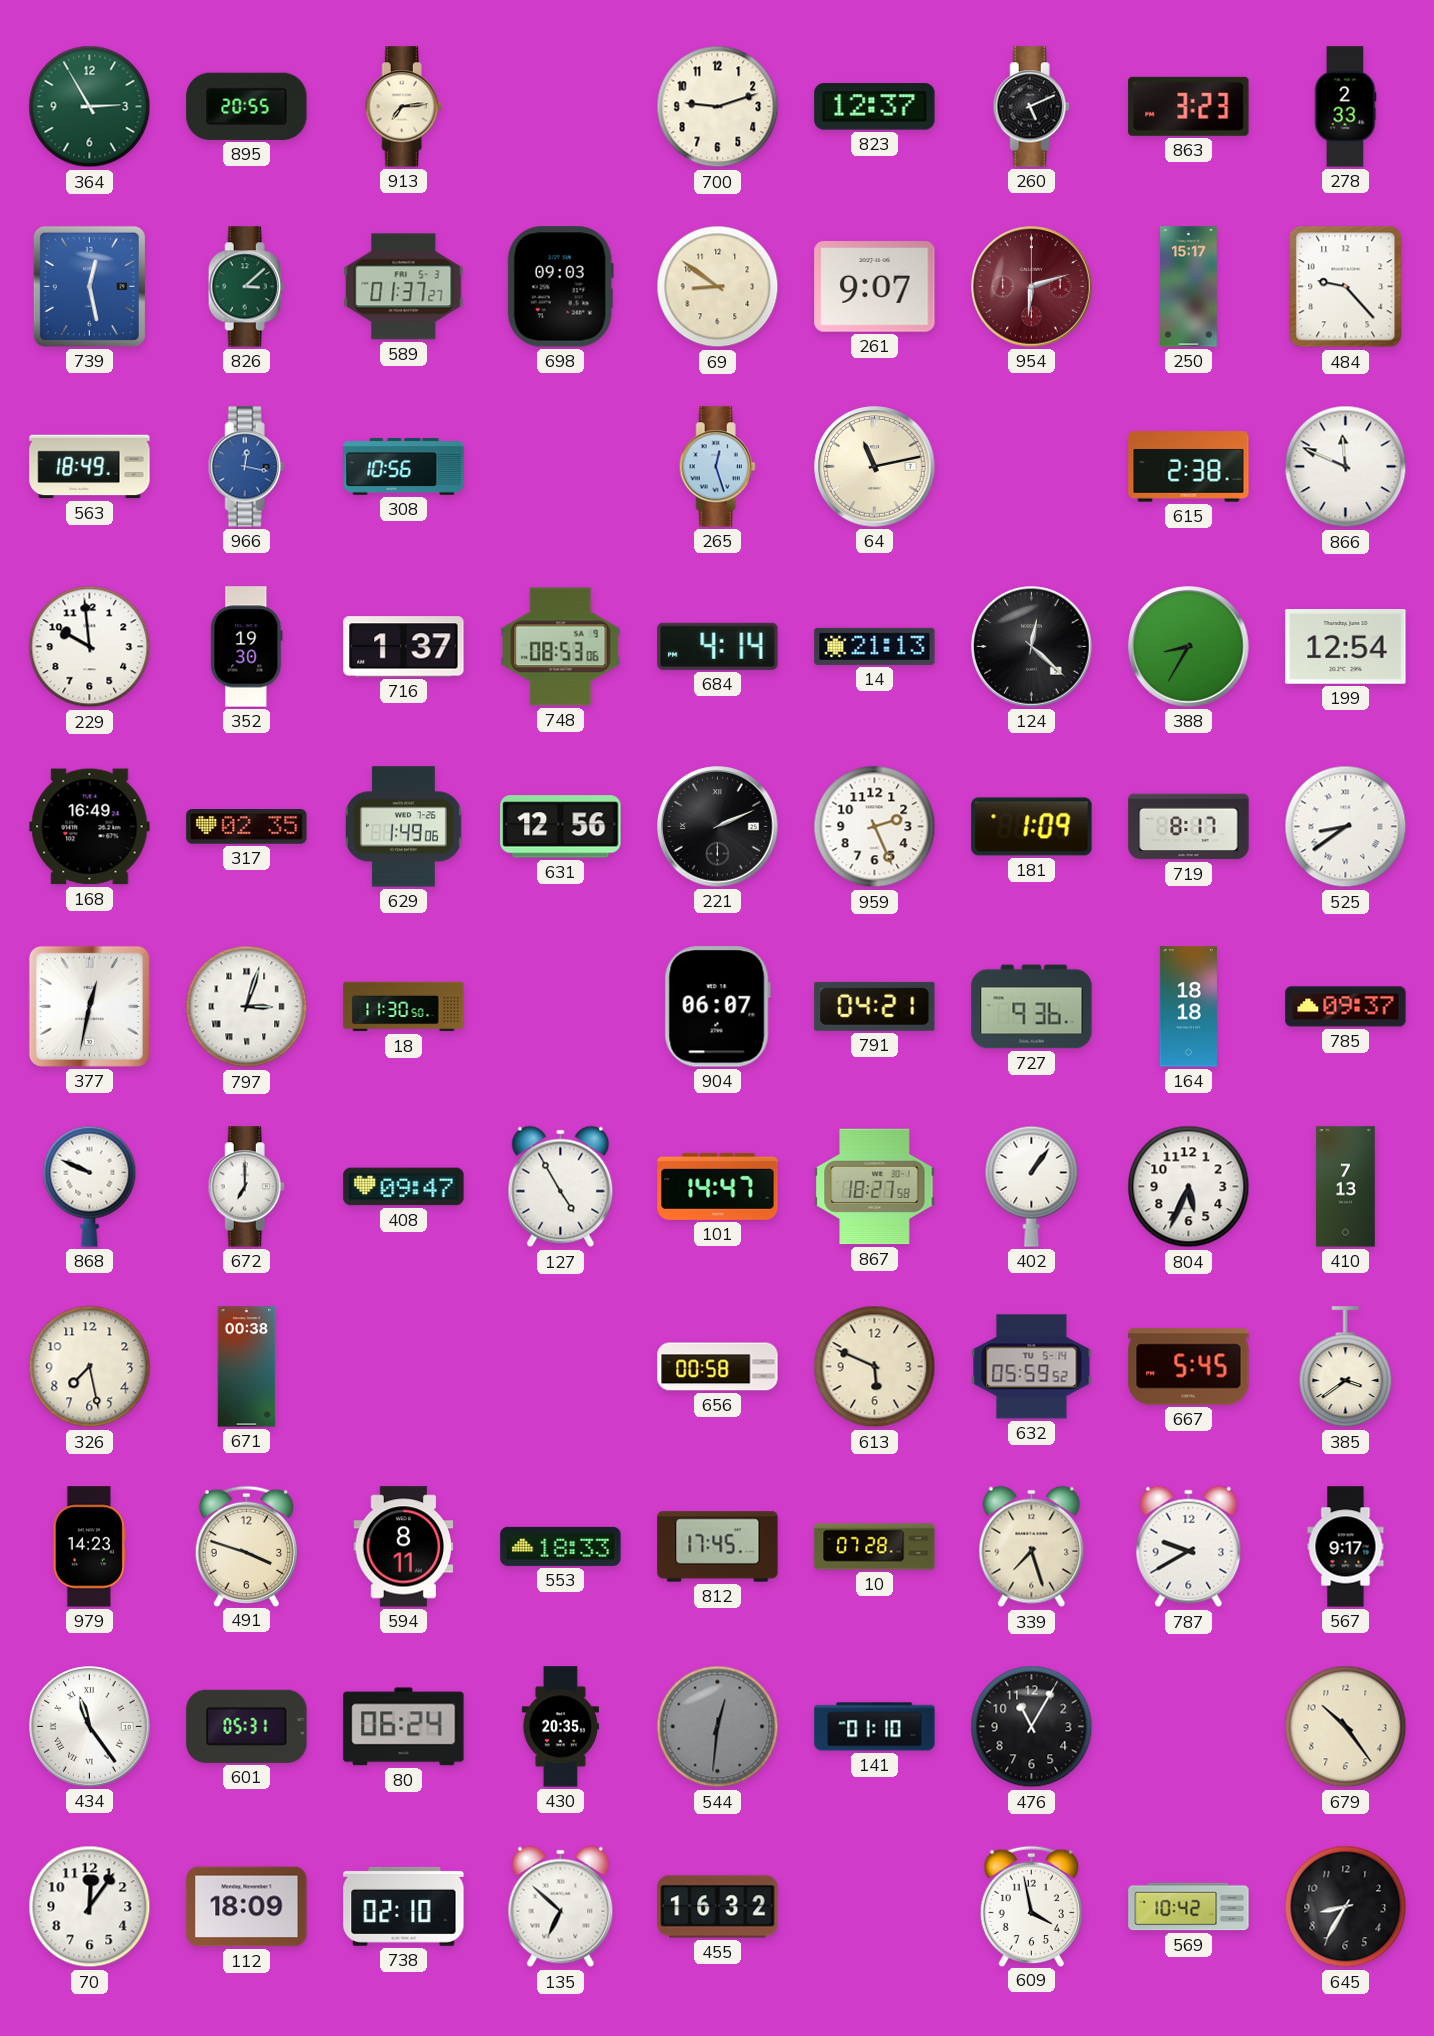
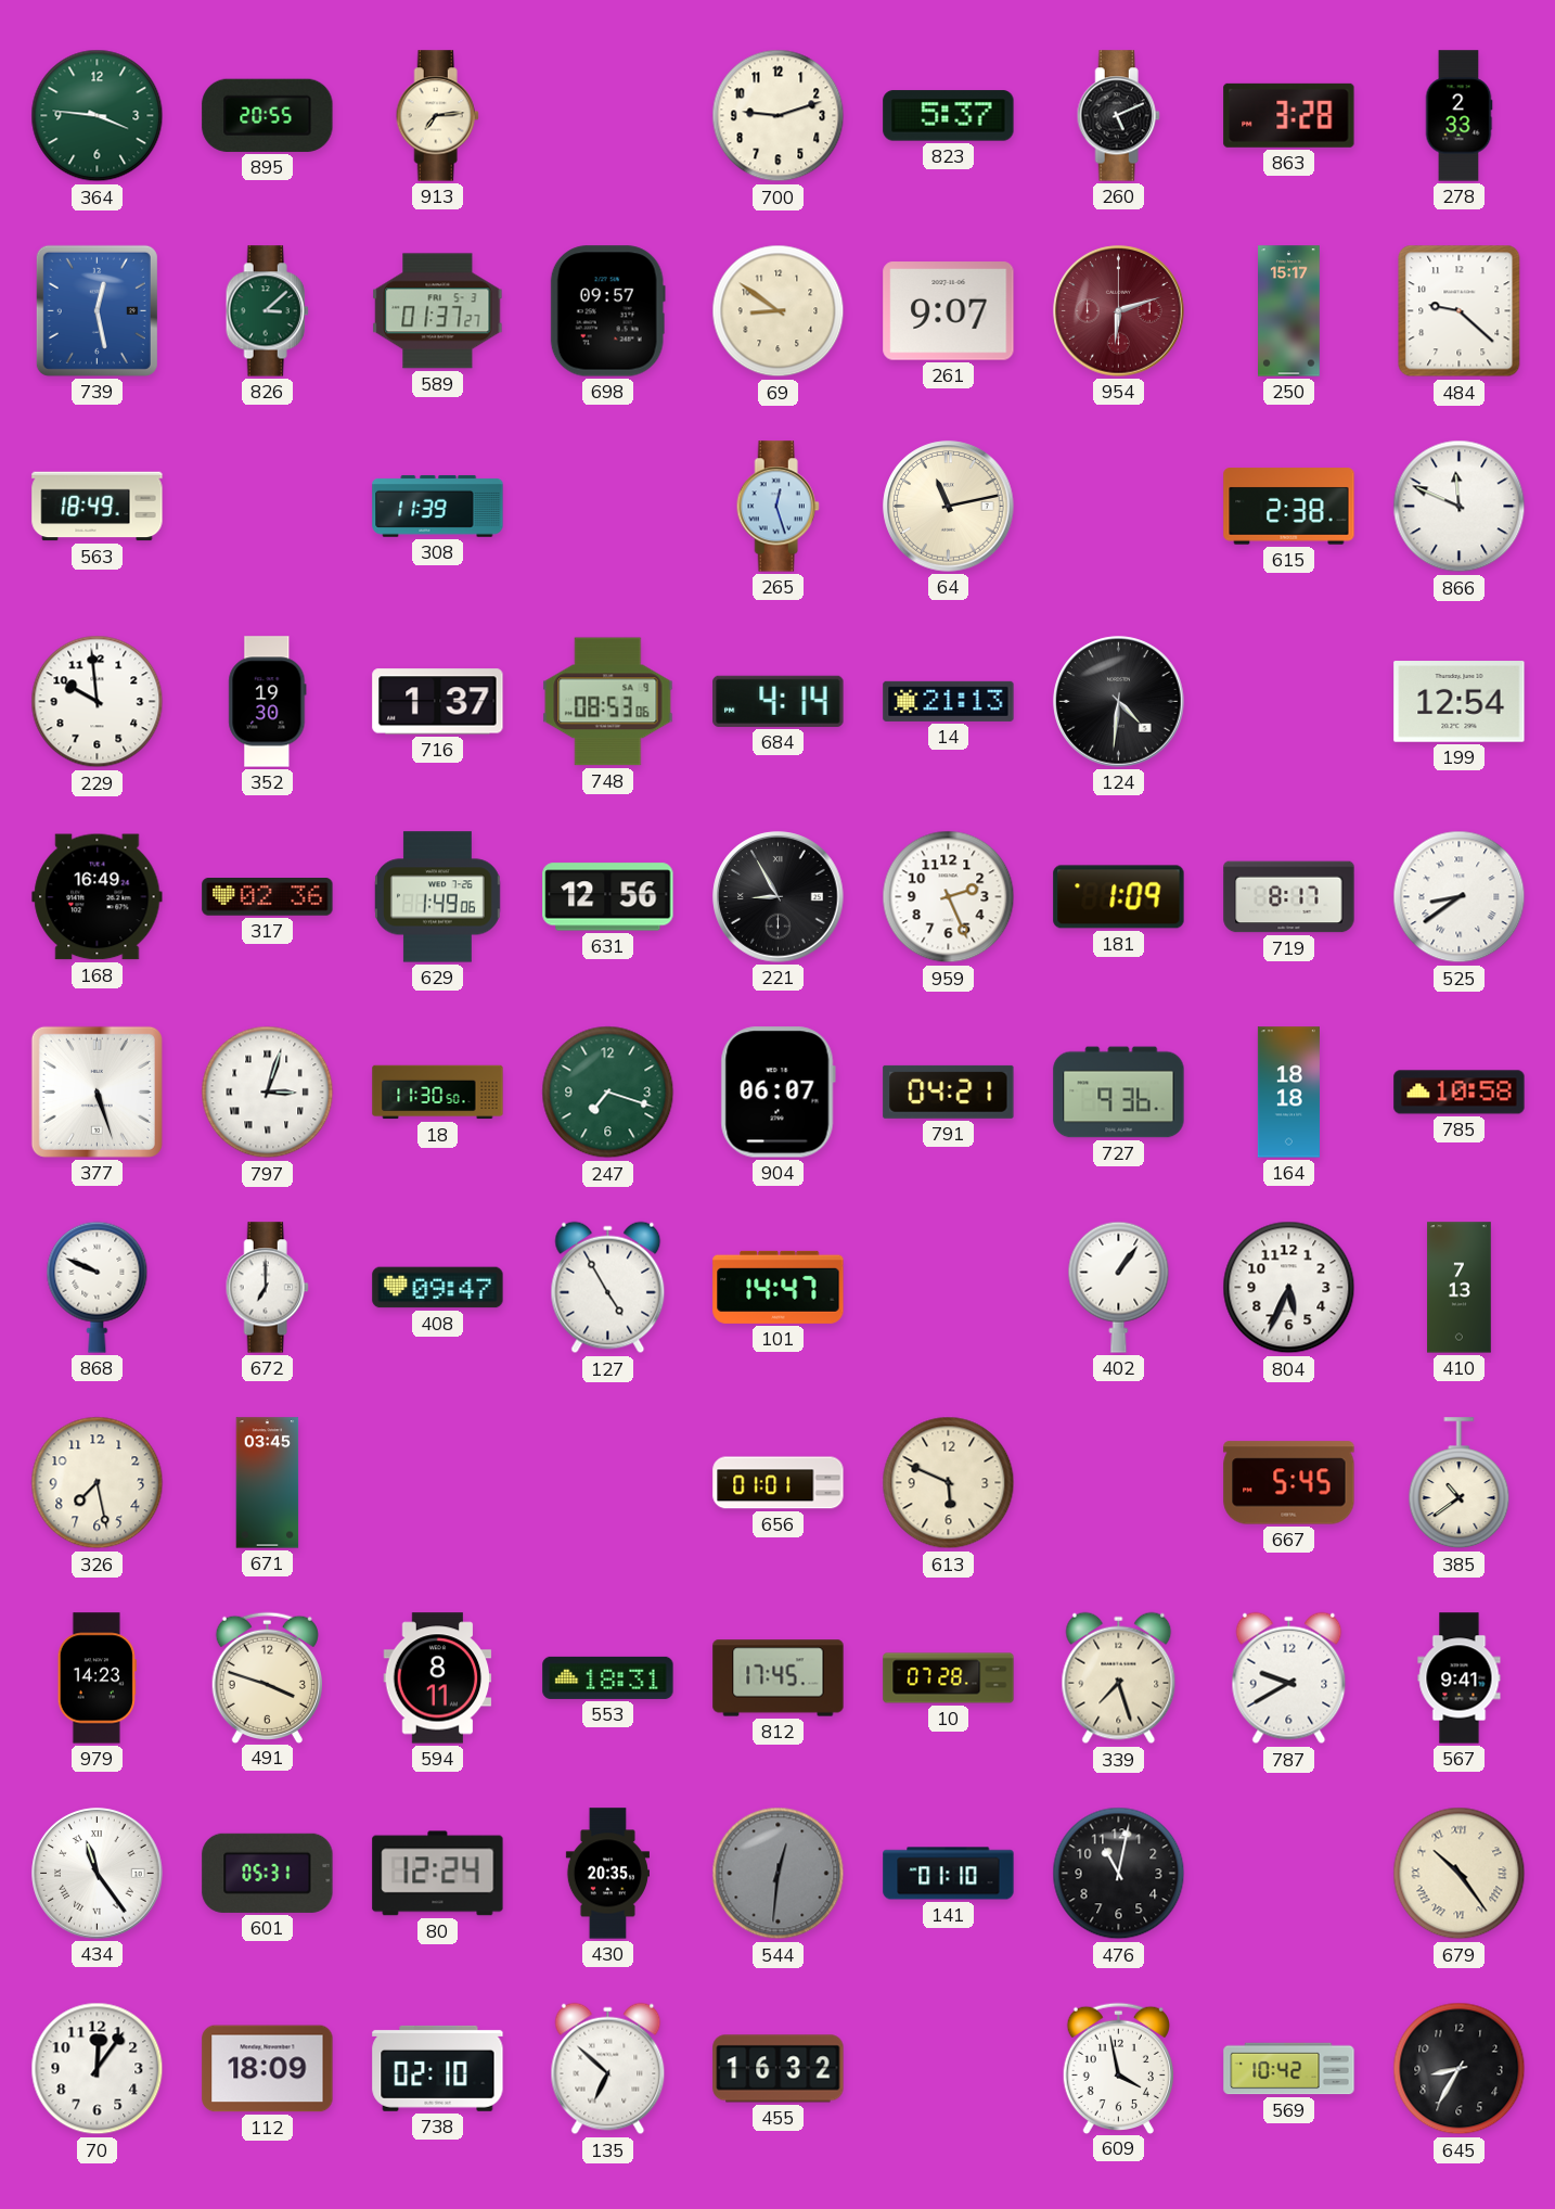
364: 2:55 -> 3:46
823: 12:37 -> 5:37
863: 3:23 -> 3:28
698: 09:03 -> 09:57
484: 9:23 -> 9:22
966: 12:17 -> none
308: 10:56 -> 11:39
124: 12:22 -> 4:31
388: 8:35 -> none
317: 02:35 -> 02:36
221: 2:11 -> 8:55
377: 12:32 -> 5:27
247: none -> 7:18
785: 09:37 -> 10:58
867: 18:27 -> none
671: 00:38 -> 03:45
656: 00:58 -> 01:01
632: 05:59 -> none
385: 3:39 -> 10:39
553: 18:33 -> 18:31
567: 9:17 -> 9:41
80: 06:24 -> 12:24
476: 11:05 -> 11:02
679 numerals: Arabic -> Roman
